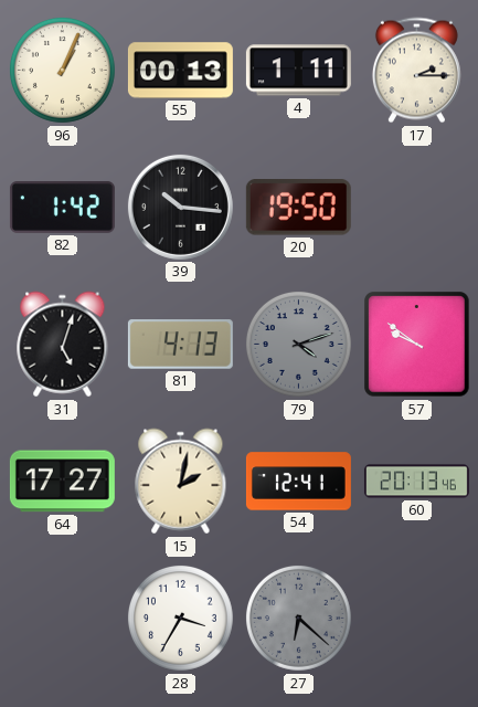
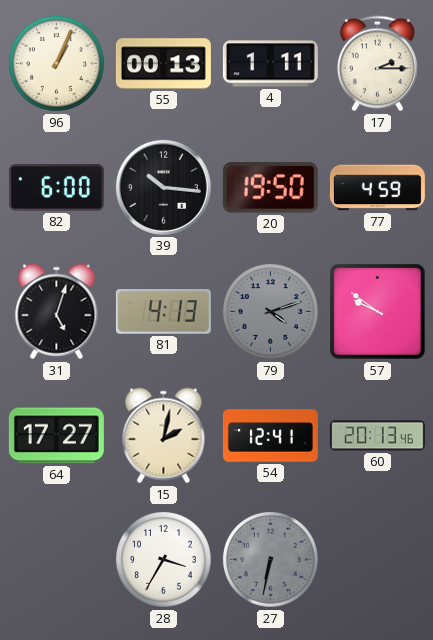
82: 1:42 -> 6:00
77: none -> 4:59
27: 6:22 -> 6:32
